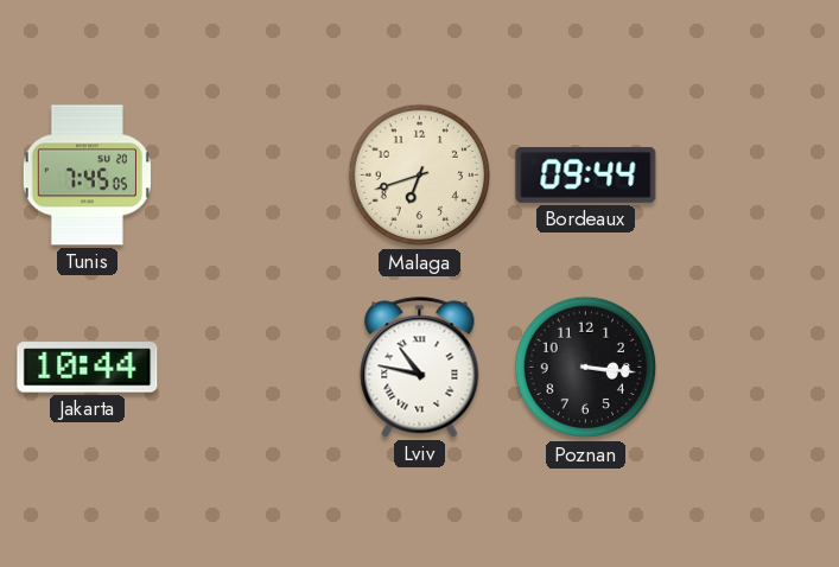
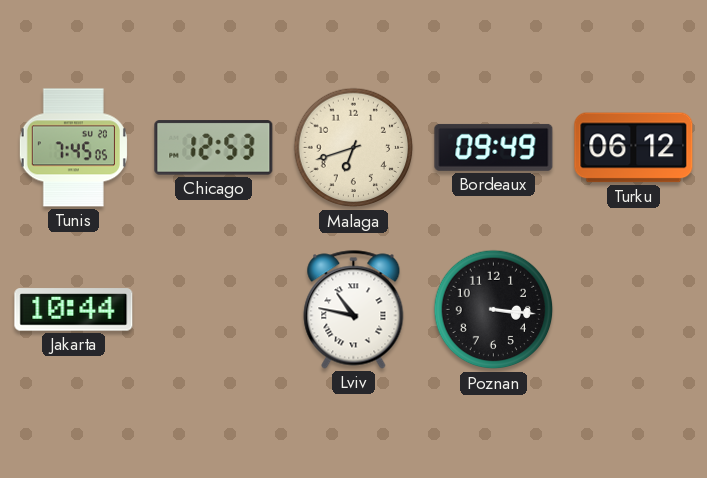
Chicago: none -> 12:53
Bordeaux: 09:44 -> 09:49
Turku: none -> 06:12
